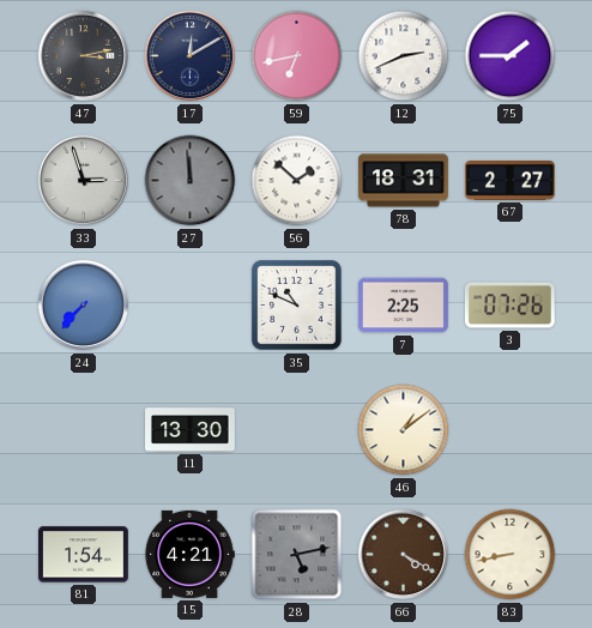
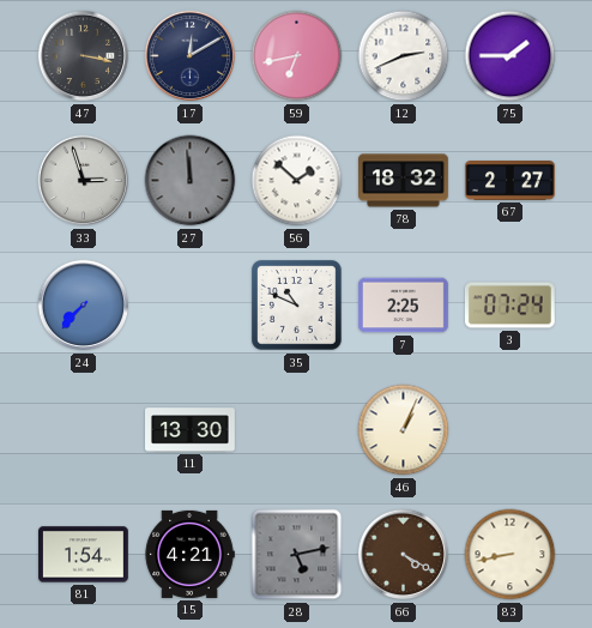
47: 3:13 -> 3:17
78: 18:31 -> 18:32
3: 07:26 -> 07:24
46: 1:09 -> 1:04
